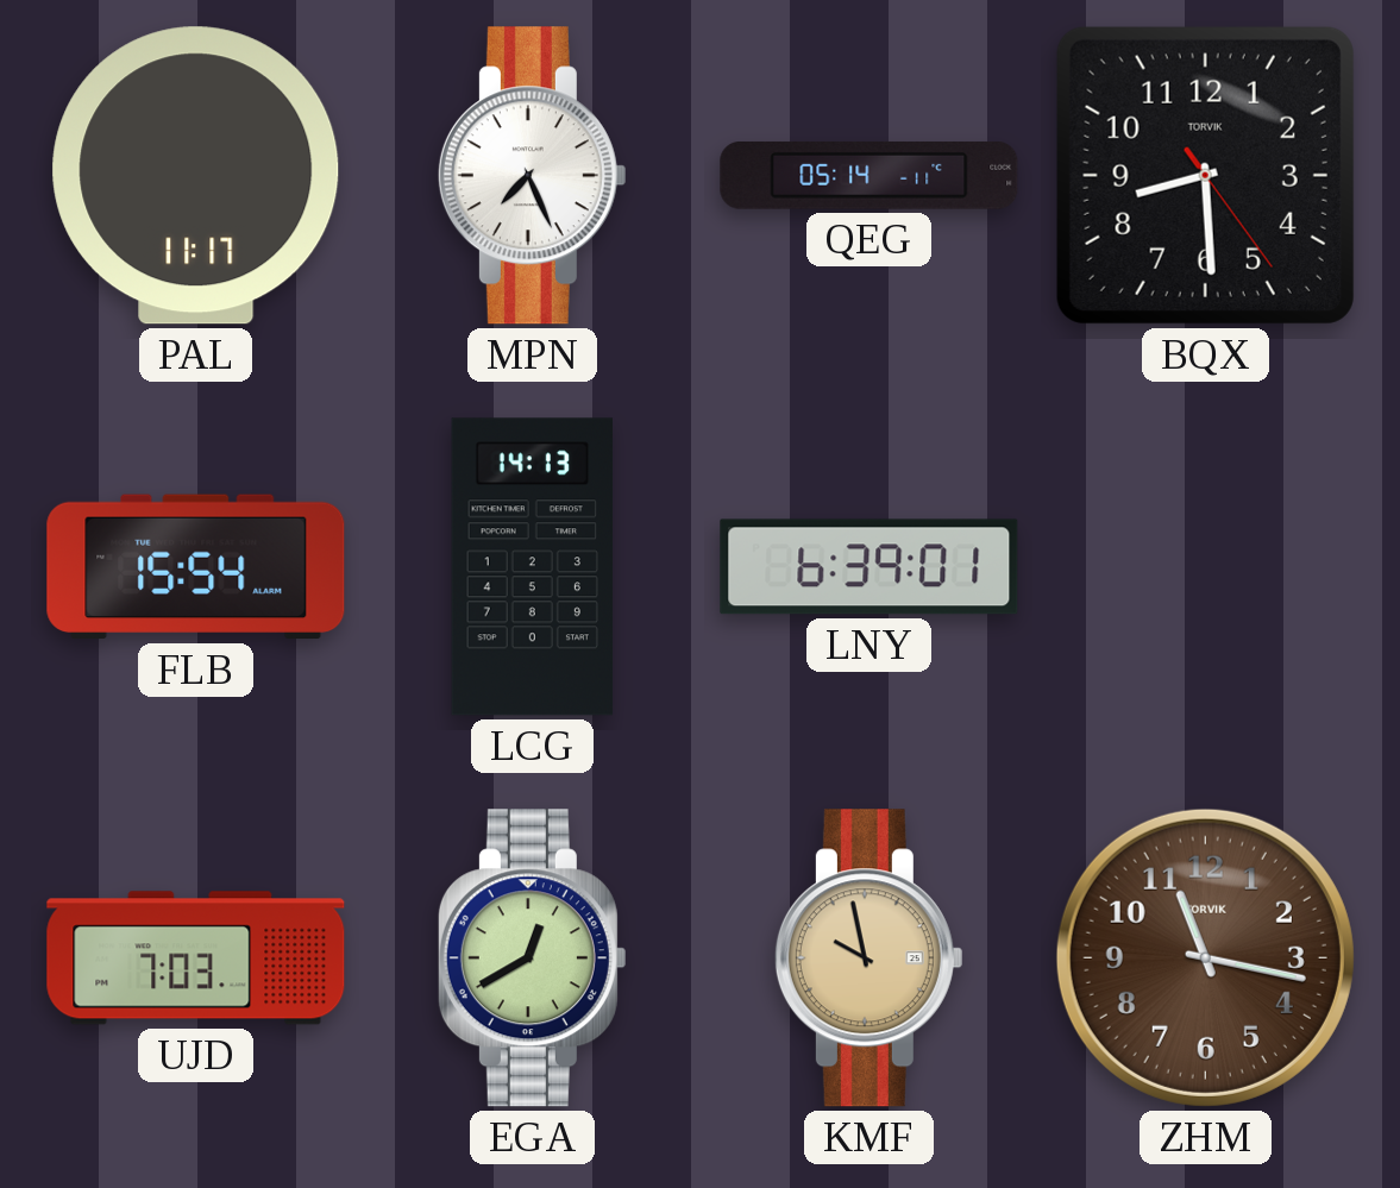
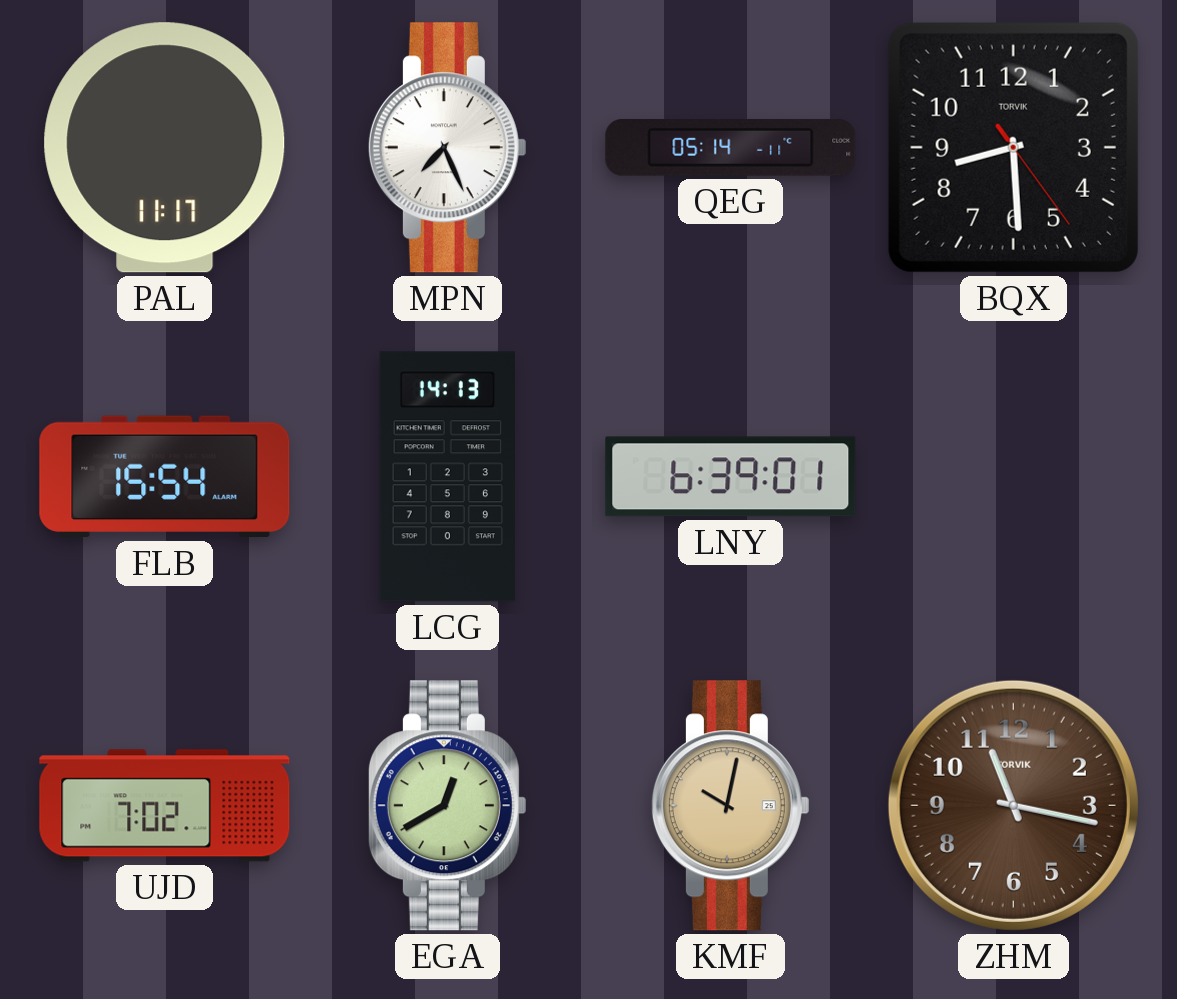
UJD: 7:03 -> 7:02
KMF: 9:58 -> 10:02
